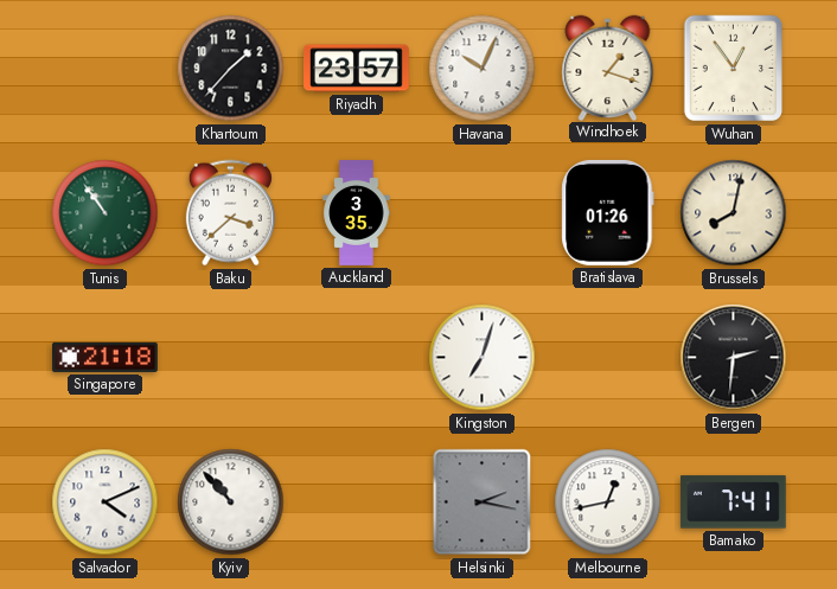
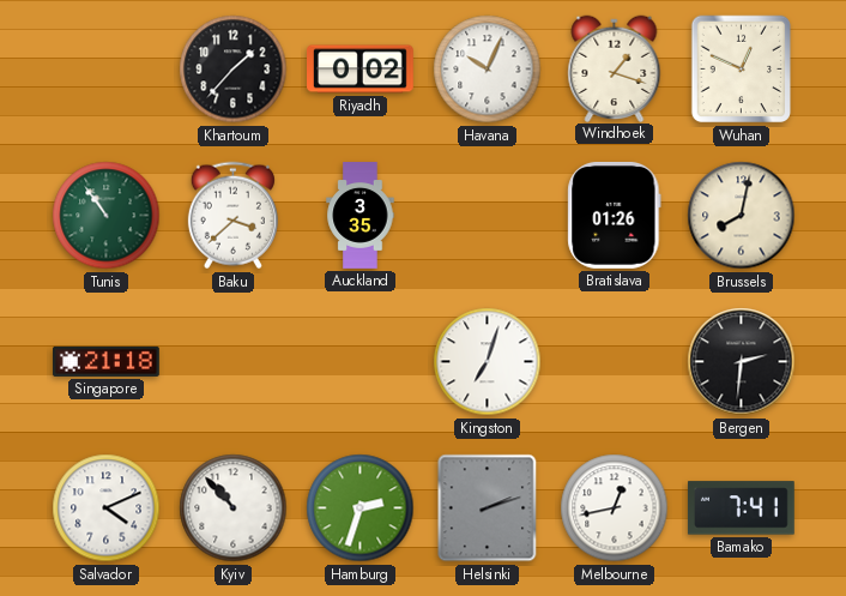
Riyadh: 23:57 -> 0:02
Wuhan: 12:54 -> 12:49
Hamburg: none -> 2:33
Helsinki: 2:17 -> 2:12
